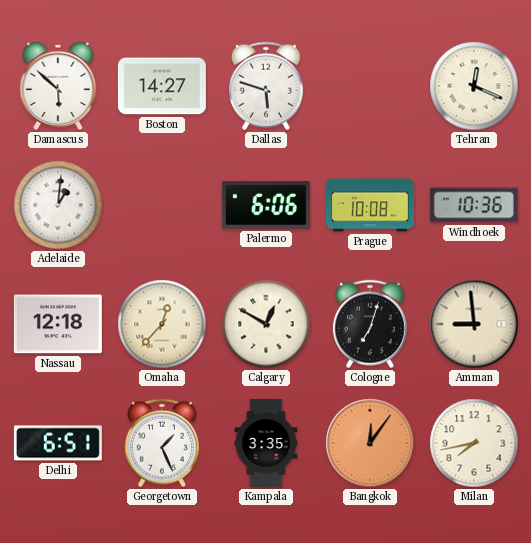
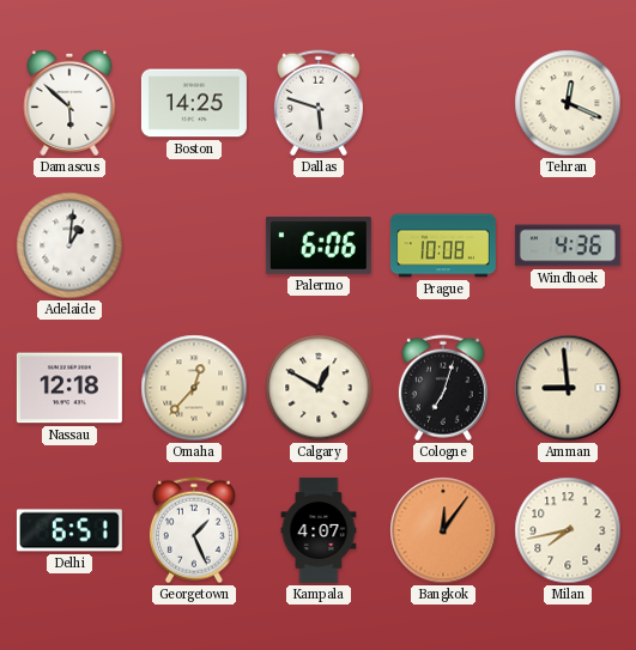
Boston: 14:27 -> 14:25
Windhoek: 10:36 -> 4:36
Kampala: 3:35 -> 4:07
